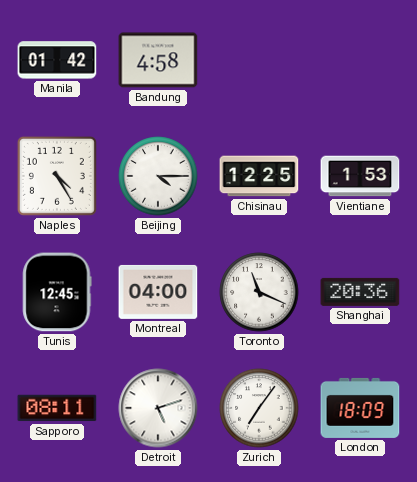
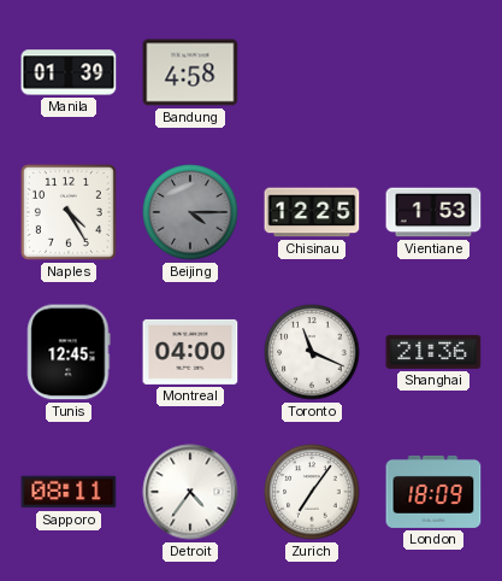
Manila: 01:42 -> 01:39
Beijing dial: white -> grey
Shanghai: 20:36 -> 21:36
Detroit: 5:12 -> 4:36
